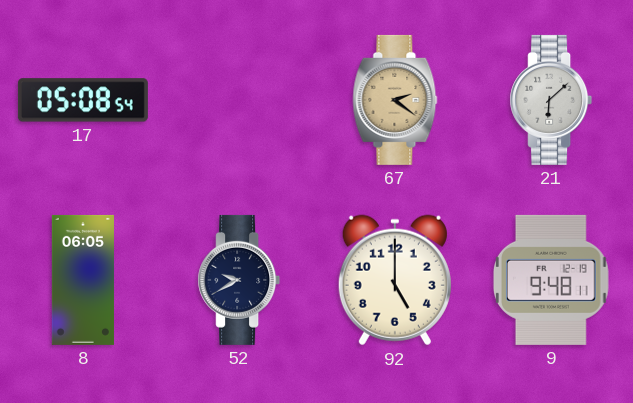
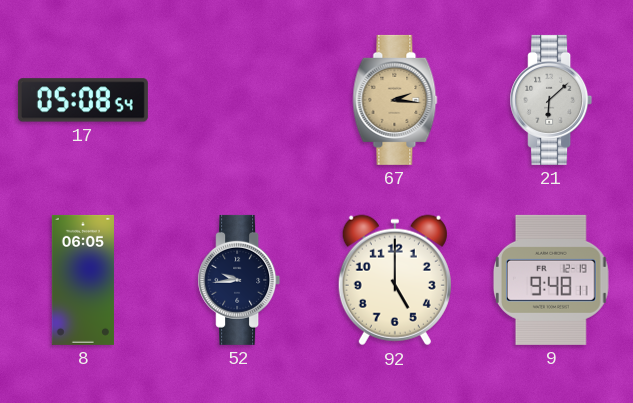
67: 2:21 -> 2:16
52: 9:40 -> 9:44
